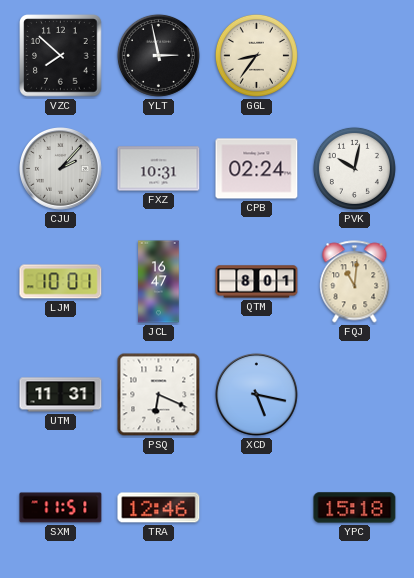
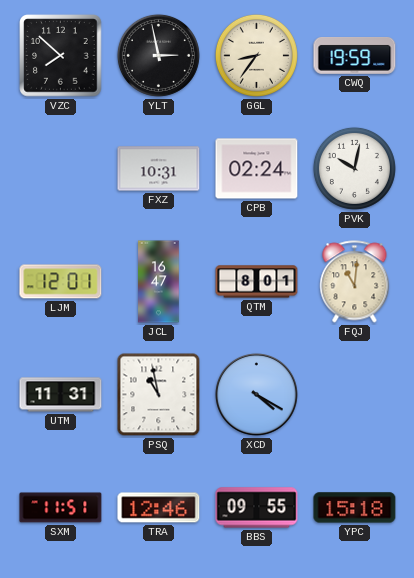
CWQ: none -> 19:59
CJU: 2:07 -> none
LJM: 10:01 -> 12:01
PSQ: 6:19 -> 10:58
XCD: 5:17 -> 4:20
BBS: none -> 09:55
